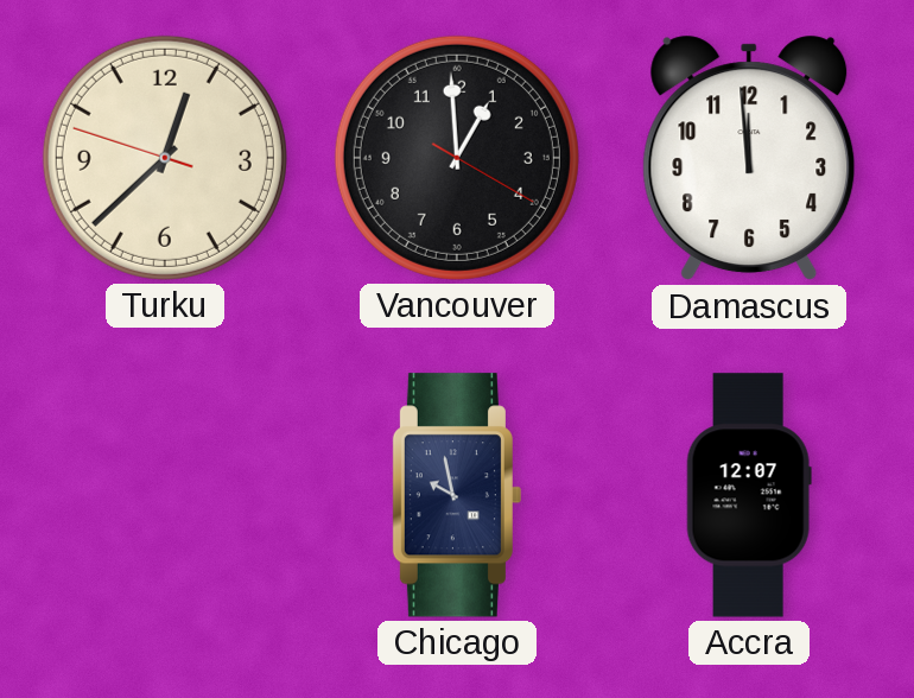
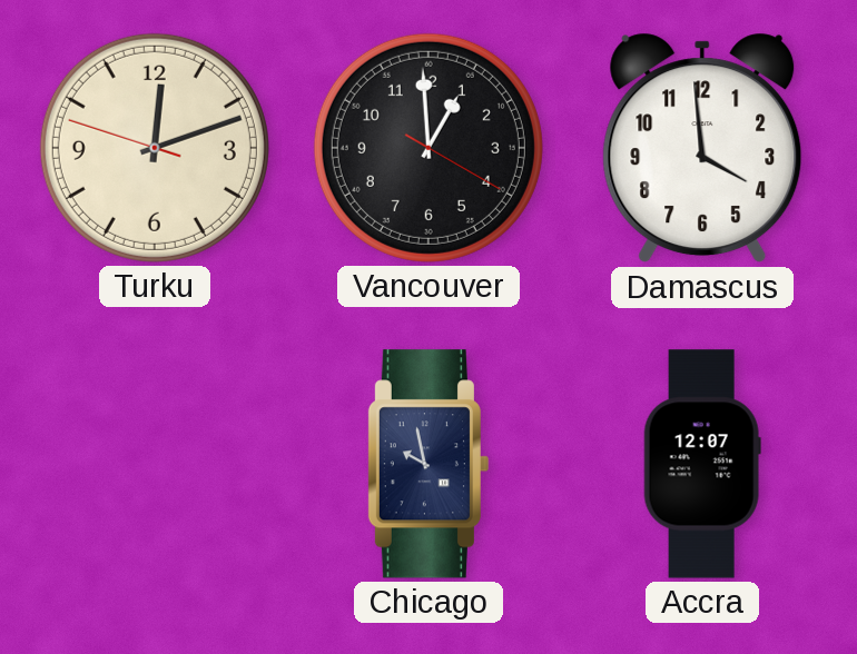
Turku: 12:37 -> 12:11
Damascus: 11:59 -> 3:59
